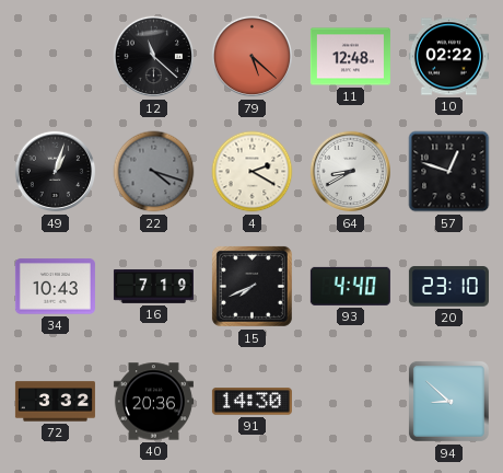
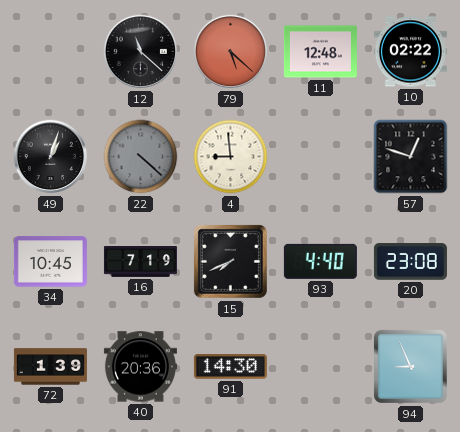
22: 4:18 -> 4:22
4: 2:20 -> 8:59
64: 8:40 -> none
34: 10:43 -> 10:45
20: 23:10 -> 23:08
72: 3:32 -> 1:39
94: 8:52 -> 8:56
